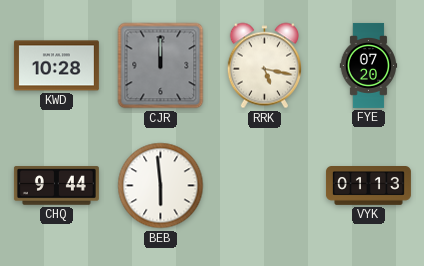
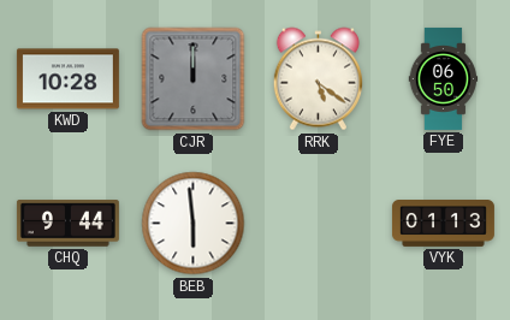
RRK: 5:17 -> 5:21
FYE: 07:20 -> 06:50
